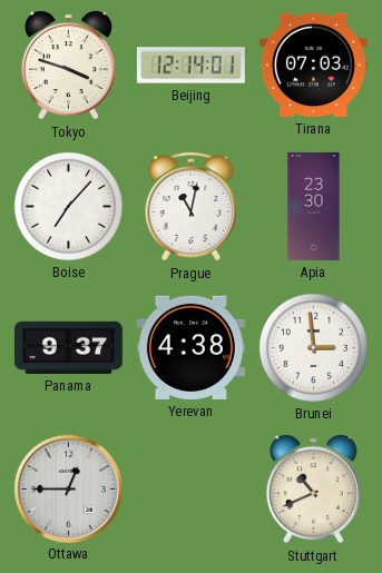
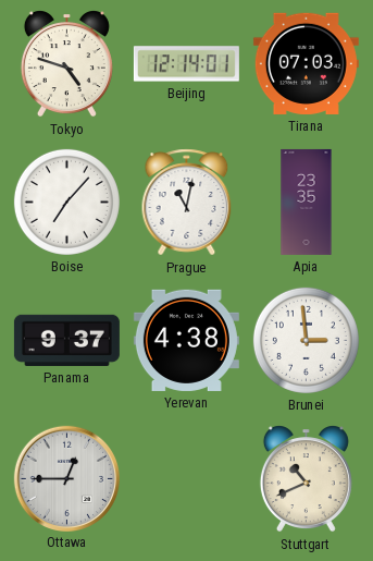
Tokyo: 3:48 -> 4:48
Apia: 23:30 -> 23:35
